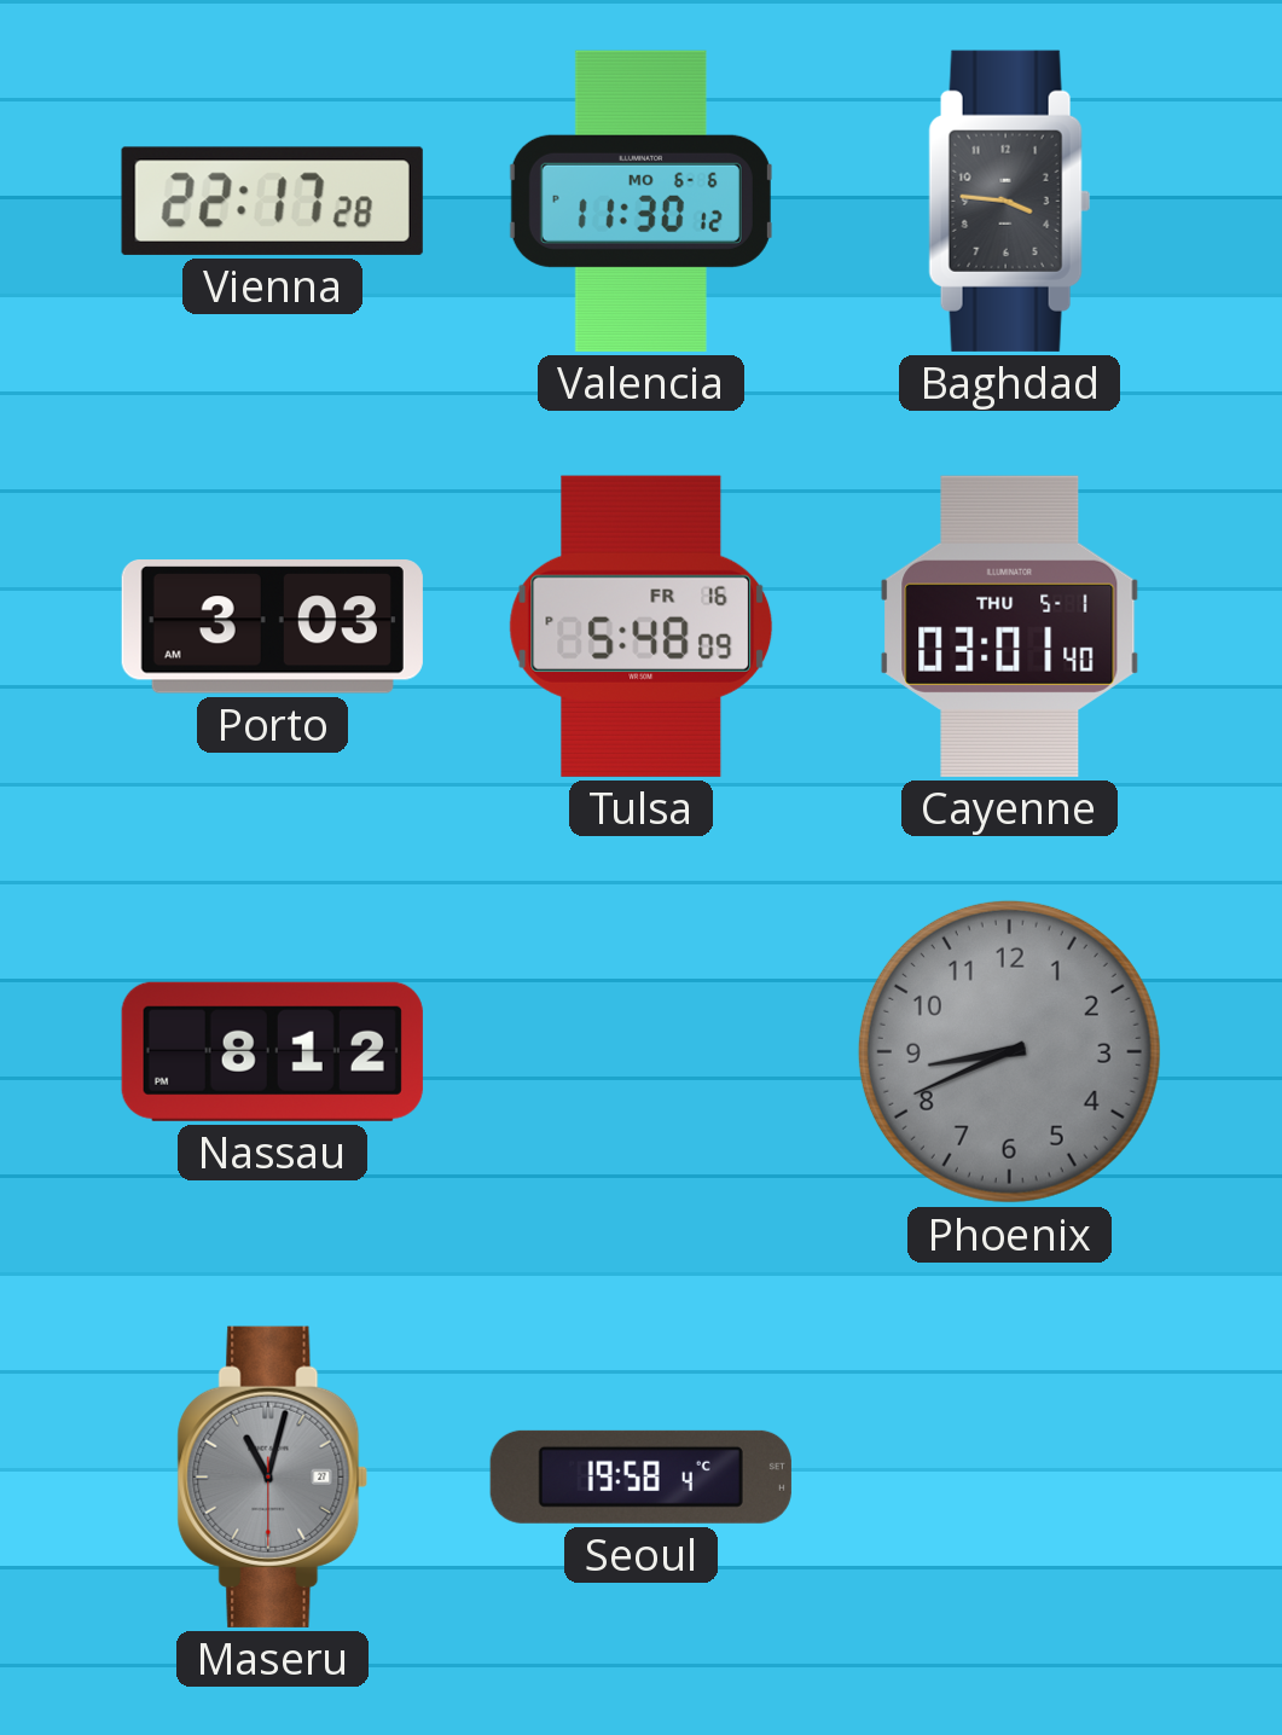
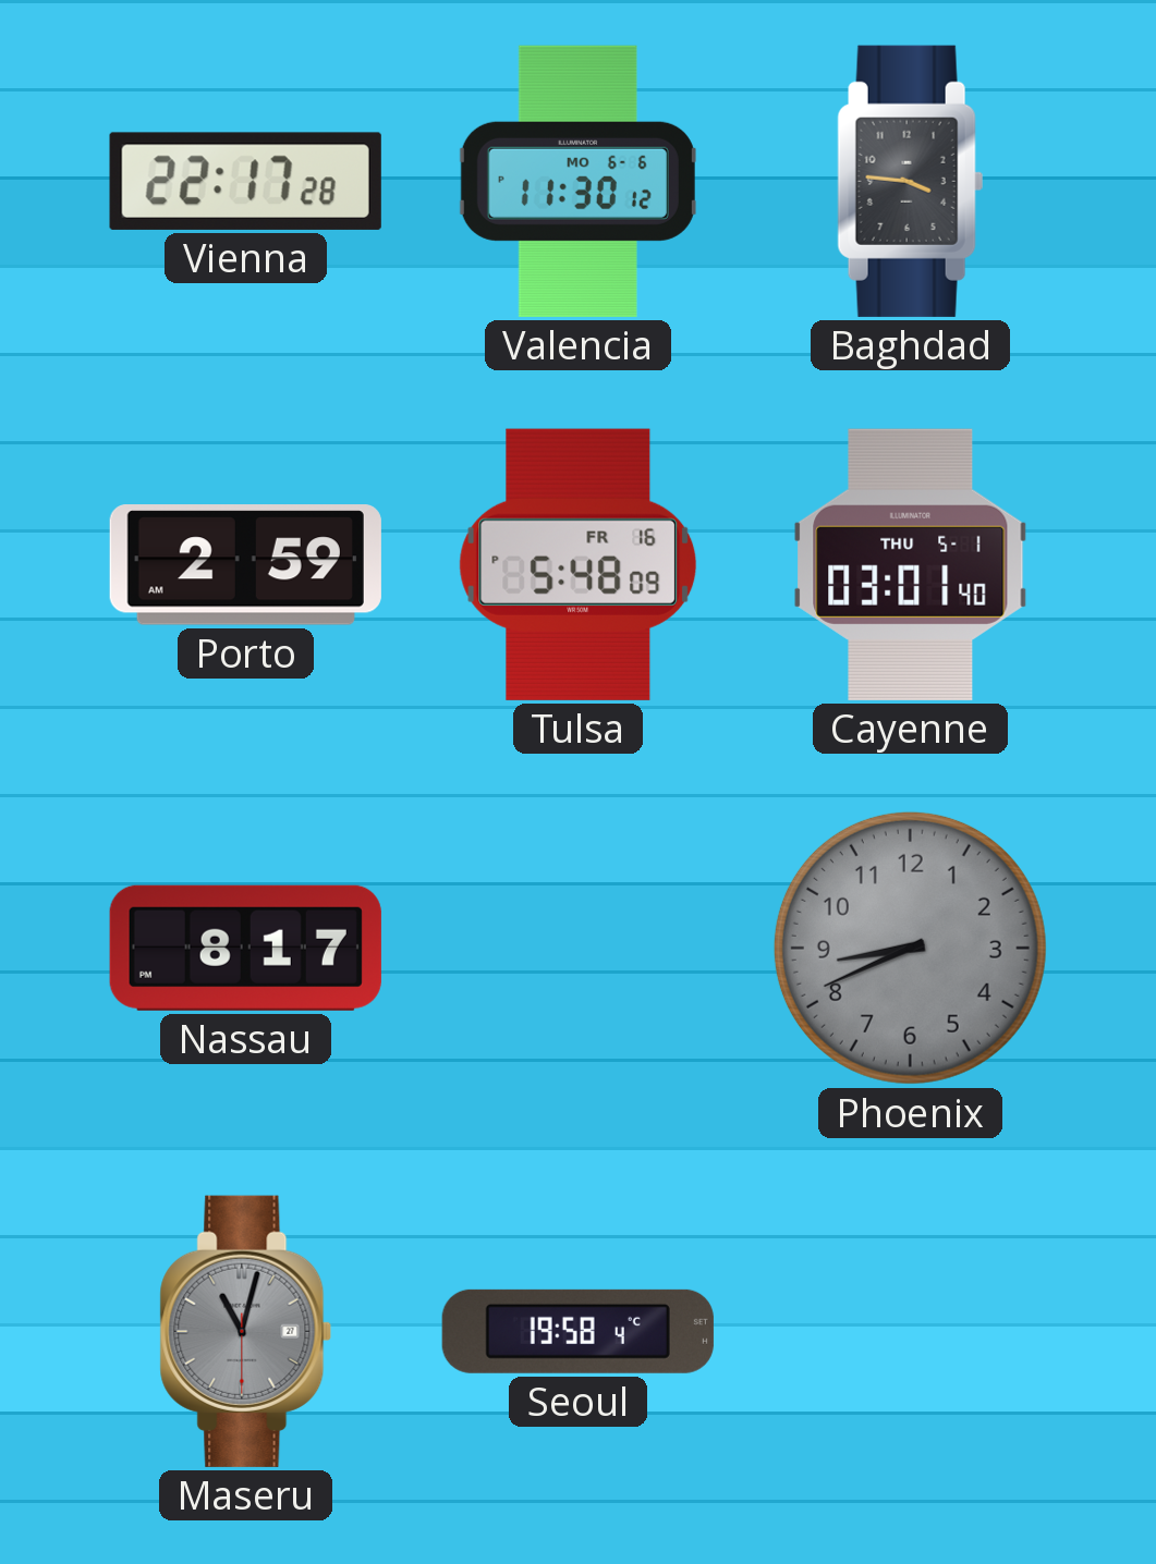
Porto: 3:03 -> 2:59
Nassau: 8:12 -> 8:17
